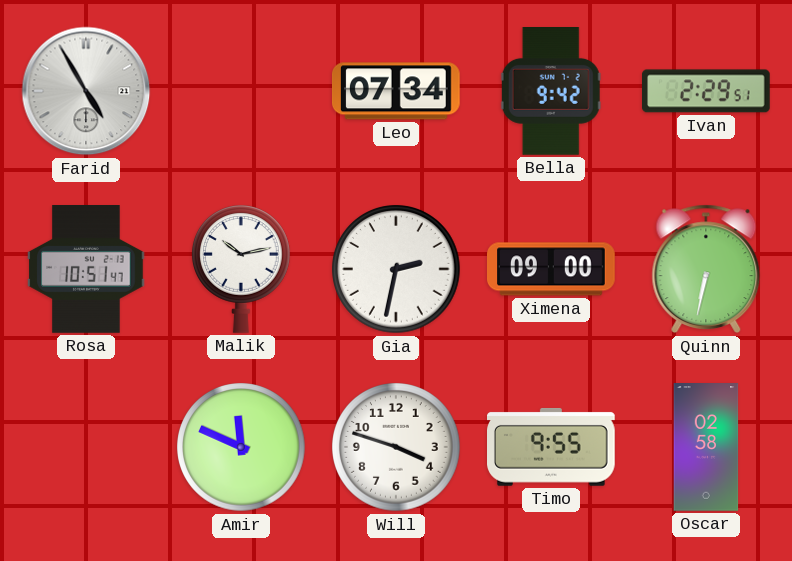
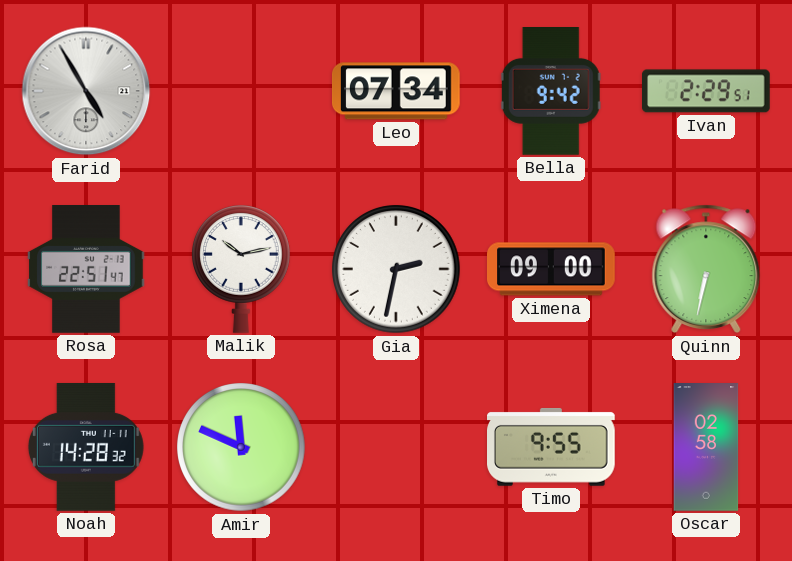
Rosa: 10:51 -> 22:51
Noah: none -> 14:28
Will: 3:48 -> none
